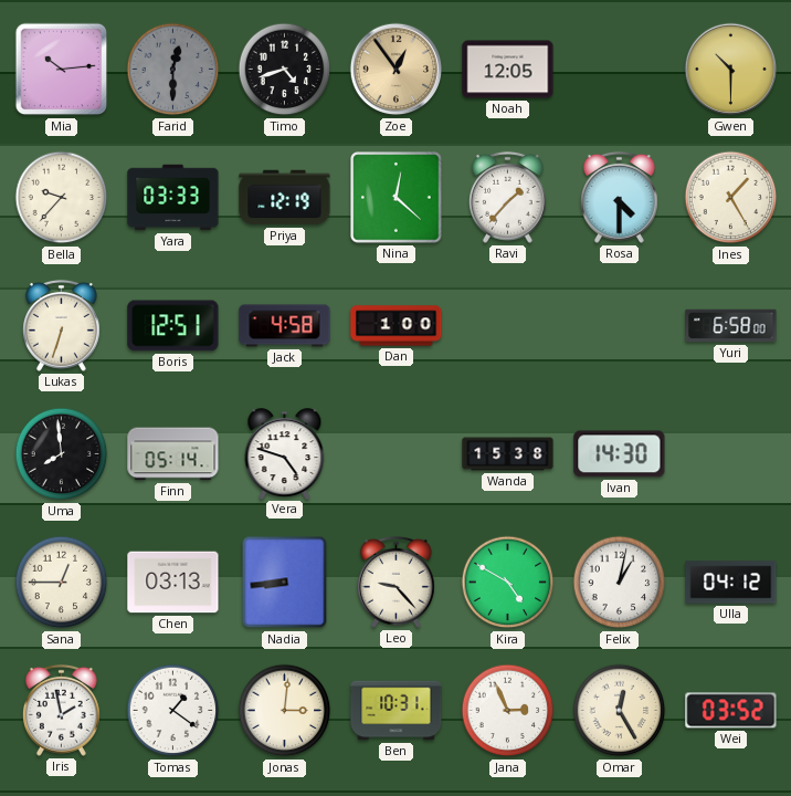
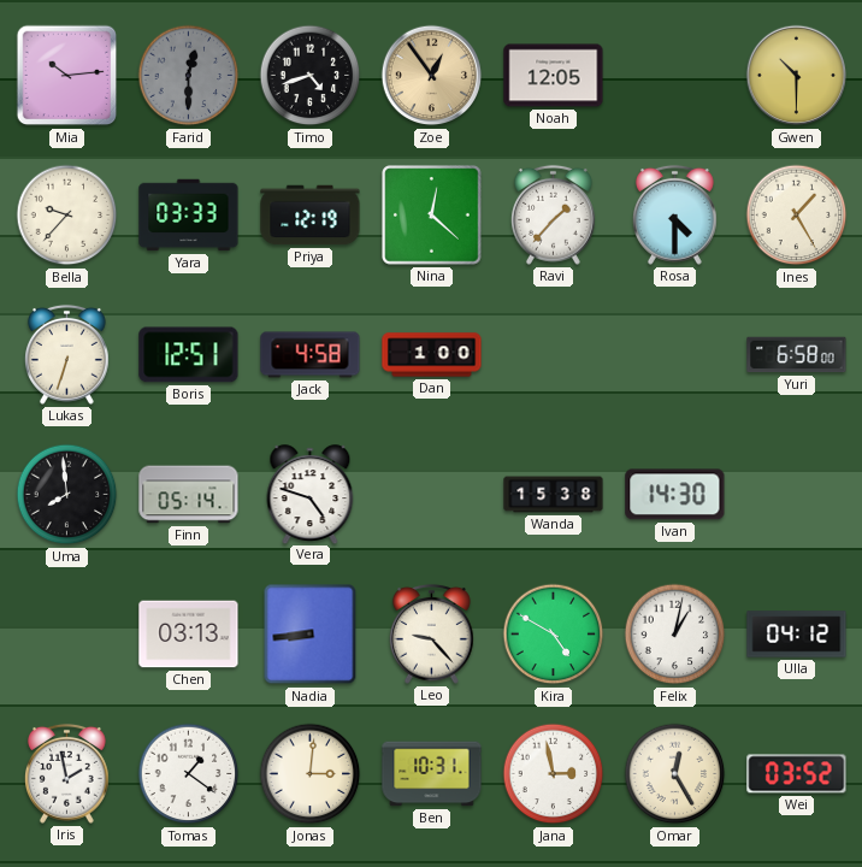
Sana: 12:45 -> none
Jana: 2:56 -> 2:58
